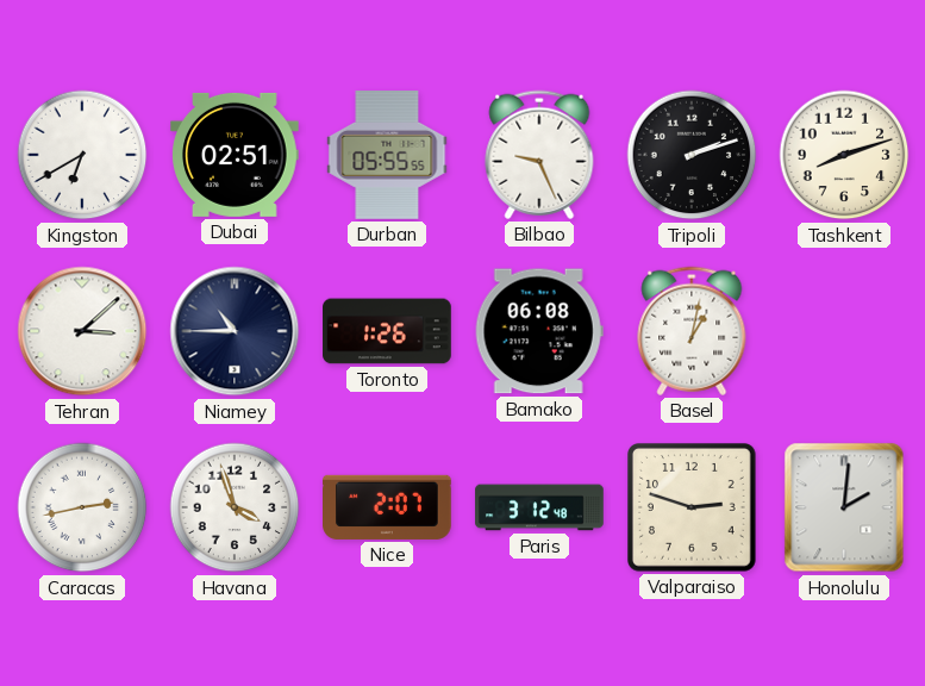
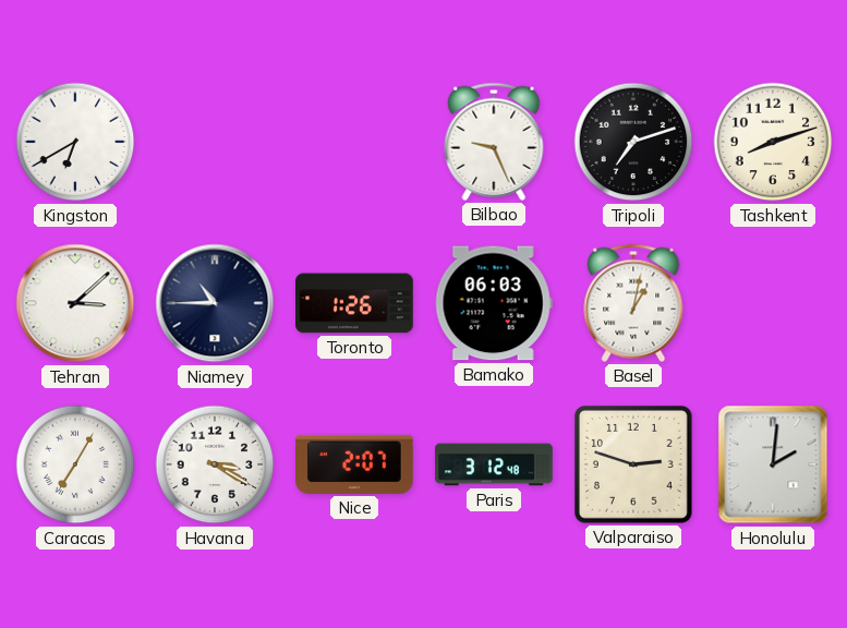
Dubai: 02:51 -> none
Durban: 05:55 -> none
Tripoli: 2:12 -> 7:12
Bamako: 06:08 -> 06:03
Caracas: 2:43 -> 7:05
Havana: 3:57 -> 3:20
